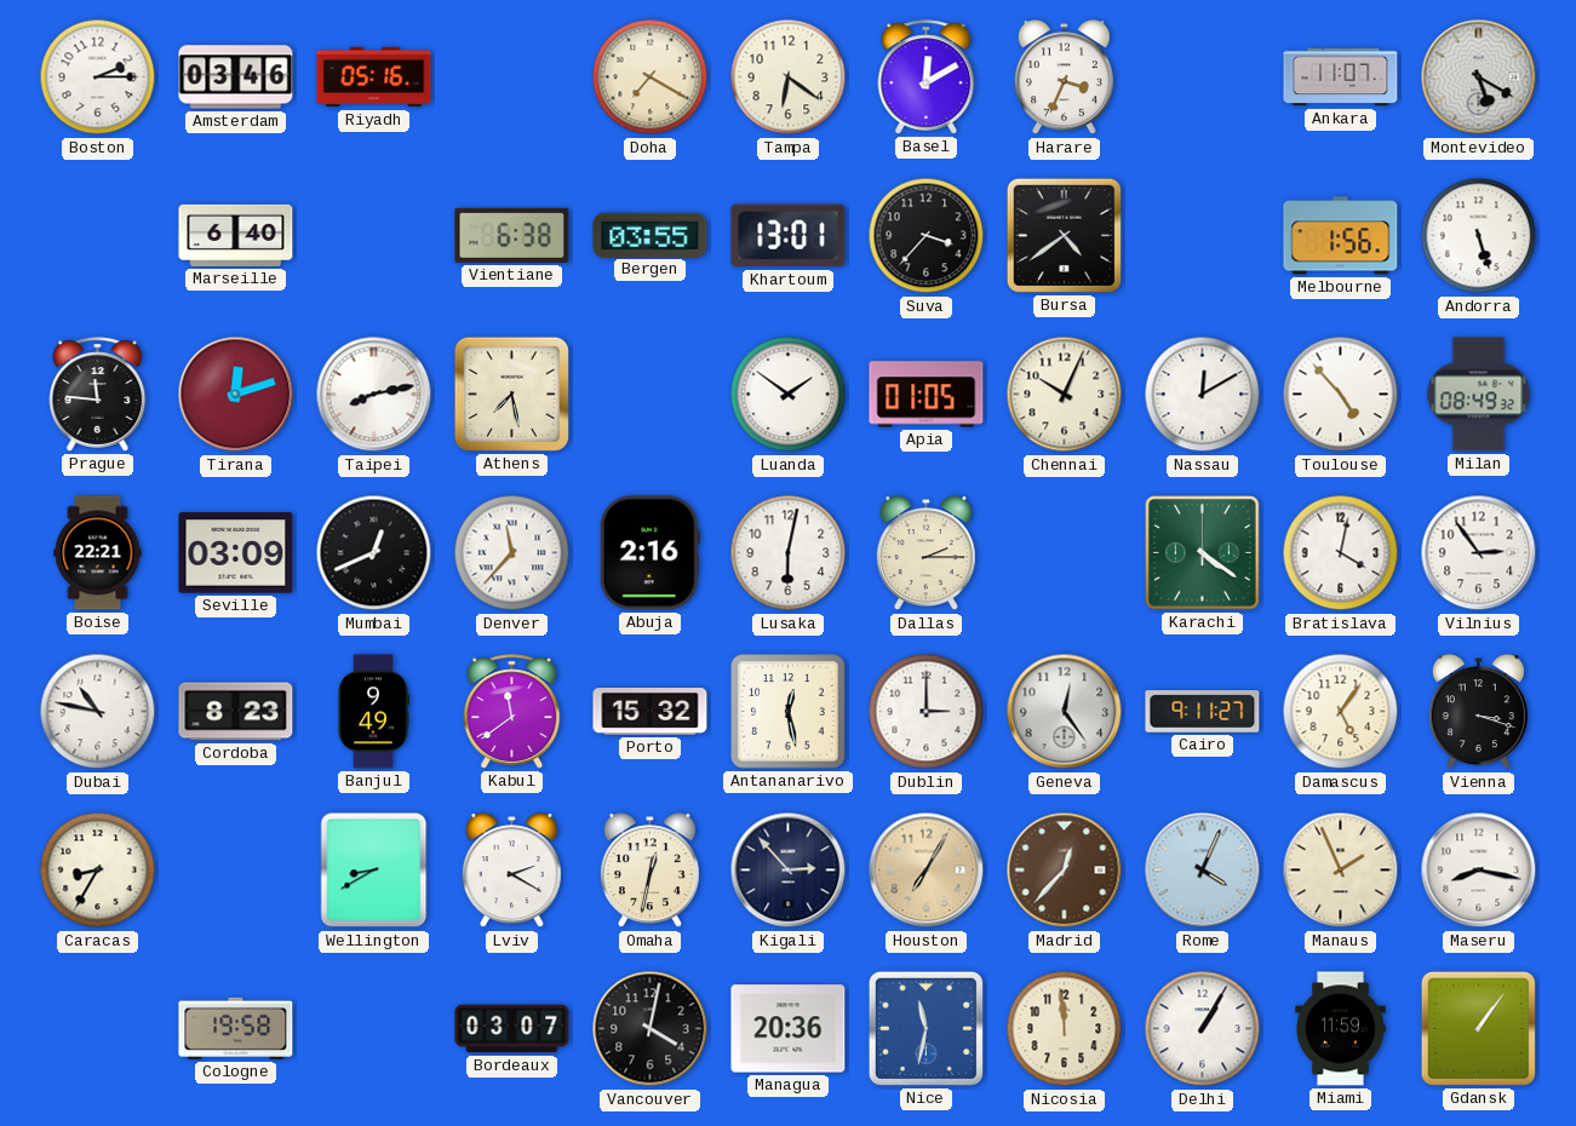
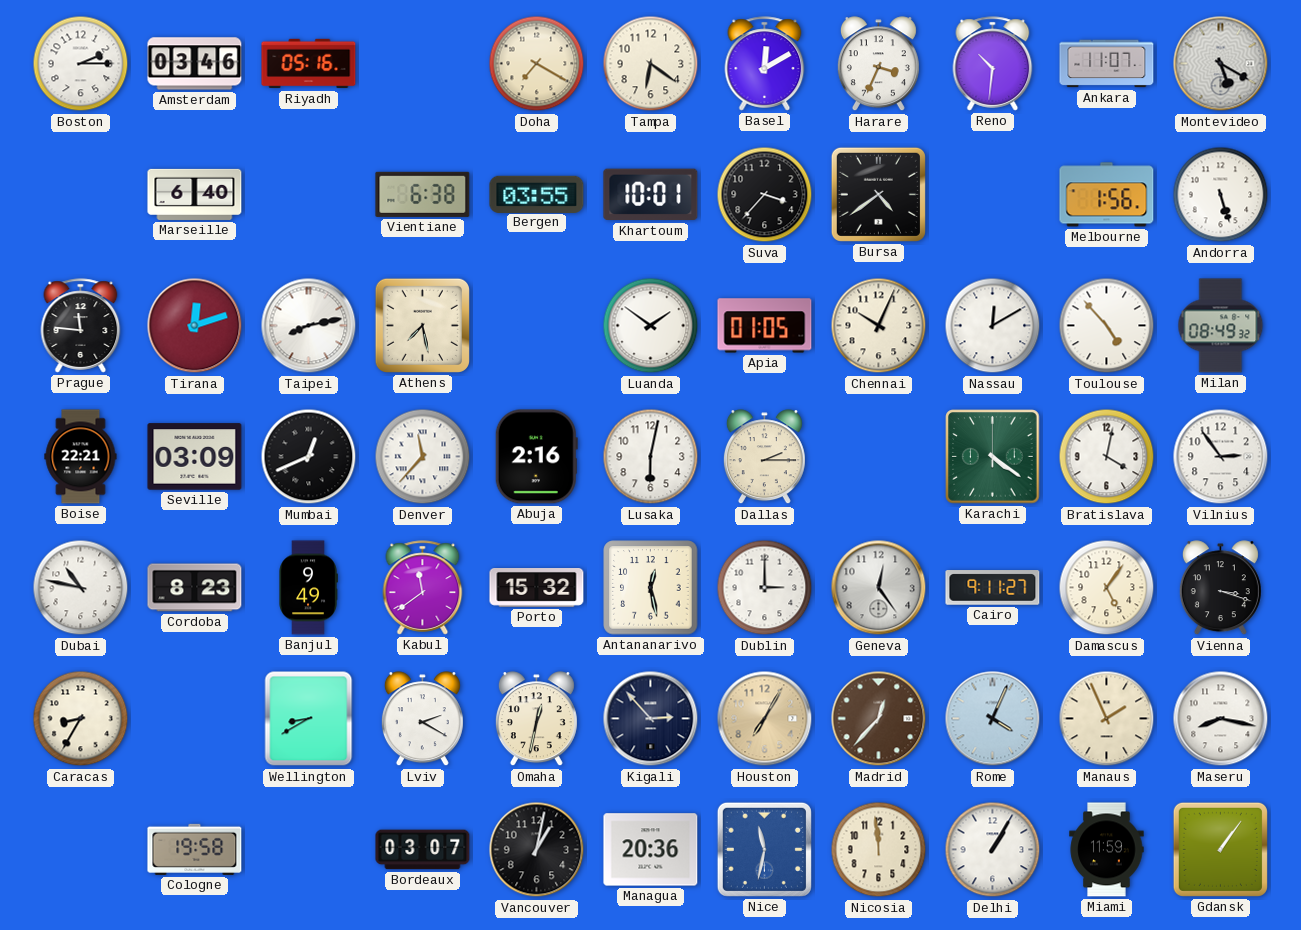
Reno: none -> 10:31
Khartoum: 13:01 -> 10:01
Vancouver: 4:02 -> 1:02
